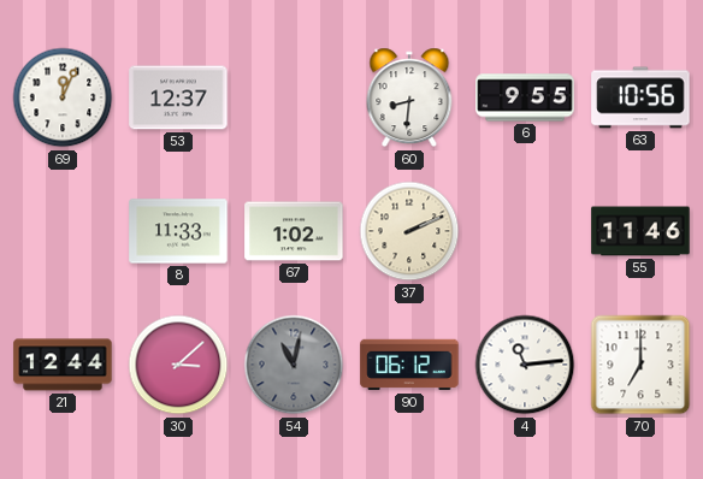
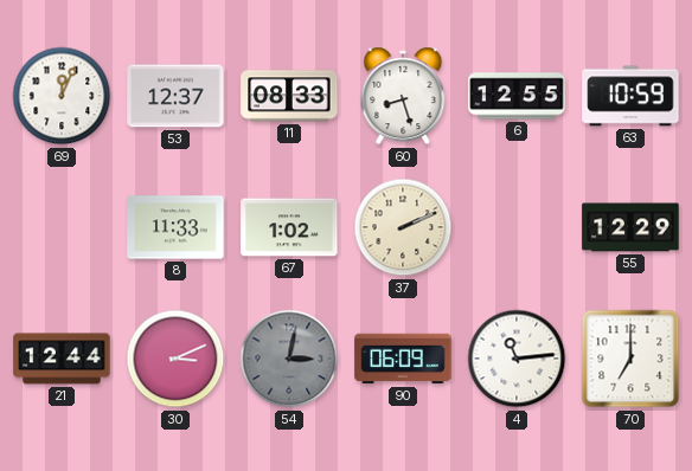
11: none -> 08:33
60: 8:31 -> 8:27
6: 9:55 -> 12:55
63: 10:56 -> 10:59
55: 11:46 -> 12:29
30: 3:08 -> 3:11
54: 11:02 -> 3:02
90: 06:12 -> 06:09
